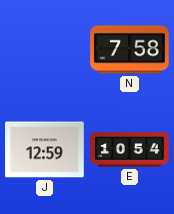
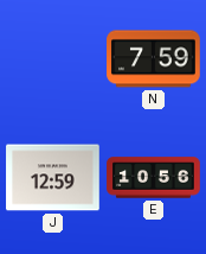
N: 7:58 -> 7:59
E: 10:54 -> 10:56
